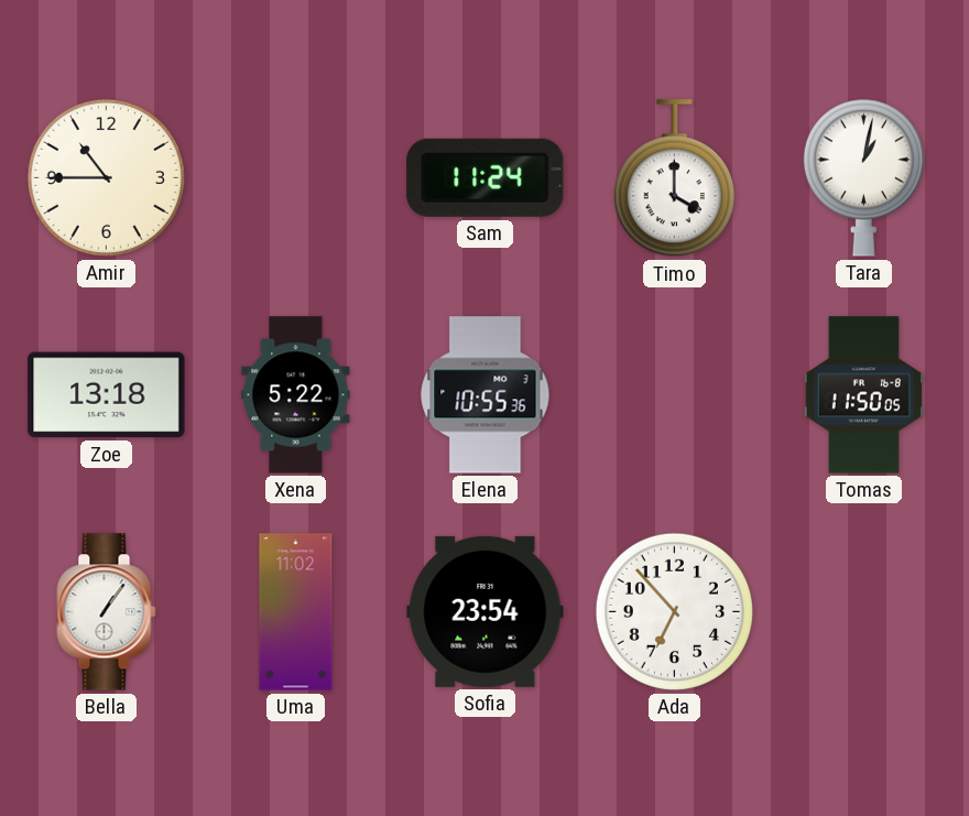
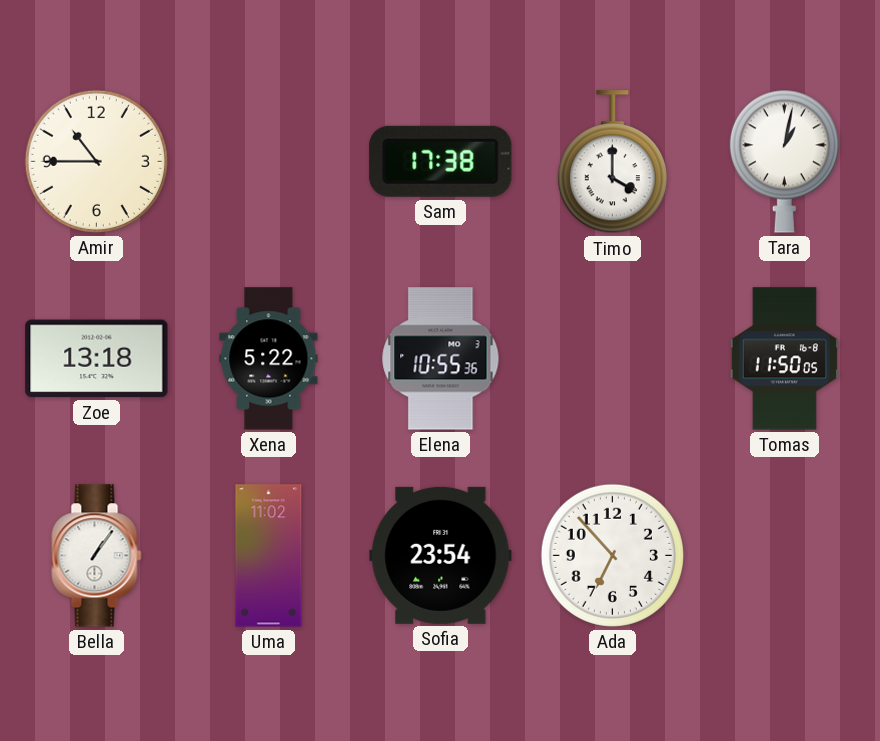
Sam: 11:24 -> 17:38
